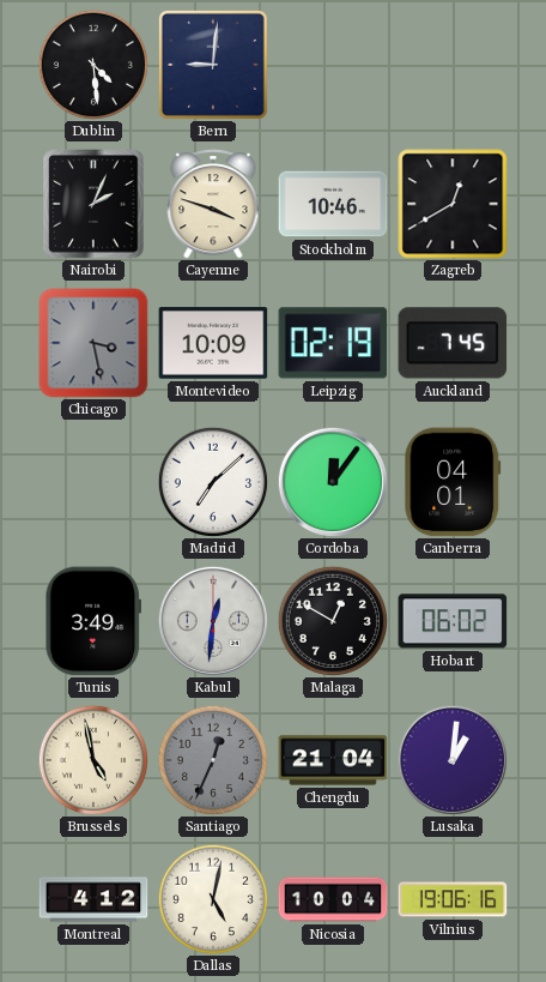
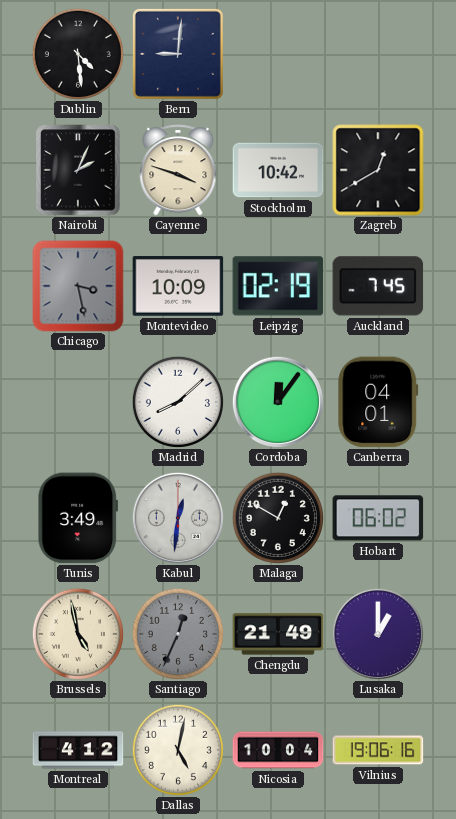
Stockholm: 10:46 -> 10:42
Madrid: 7:08 -> 8:08
Chengdu: 21:04 -> 21:49
Lusaka: 1:01 -> 1:00
